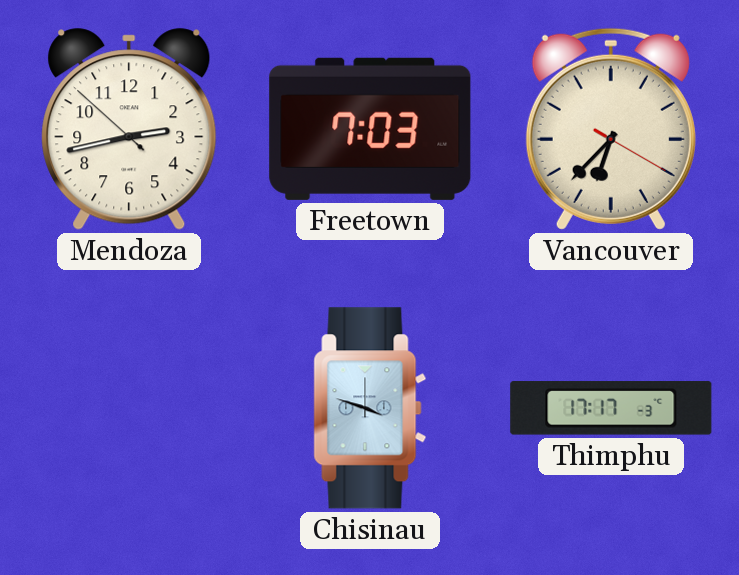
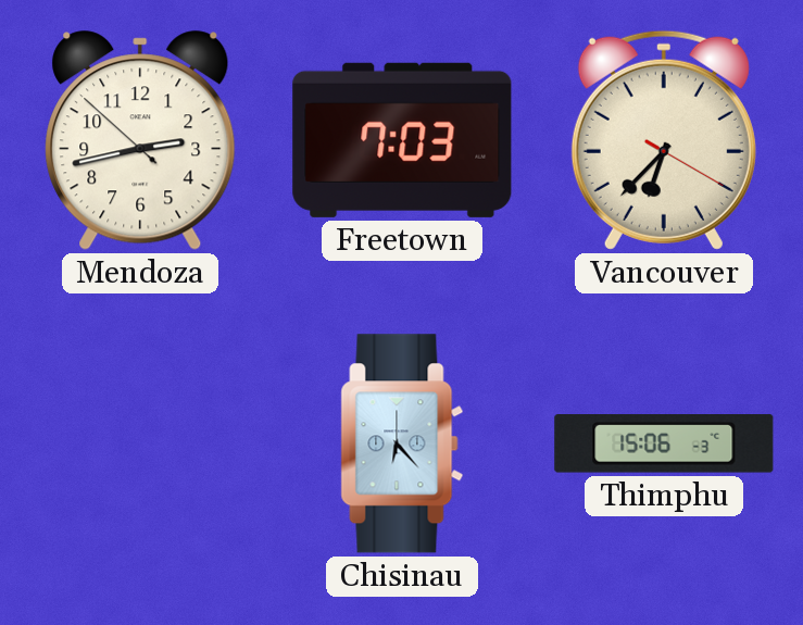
Chisinau: 3:48 -> 6:23
Thimphu: 17:17 -> 15:06
